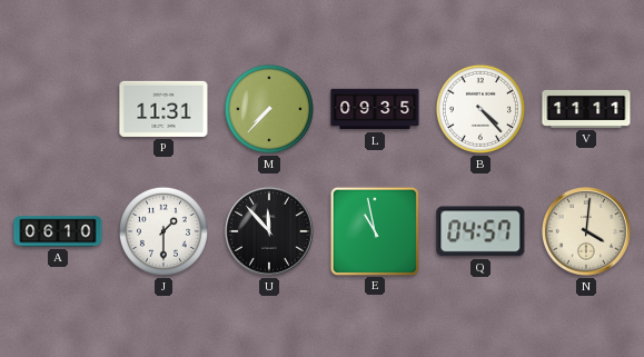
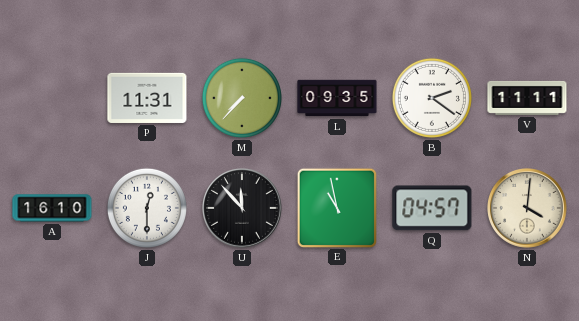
B: 4:23 -> 2:21
A: 06:10 -> 16:10
J: 1:30 -> 12:30
